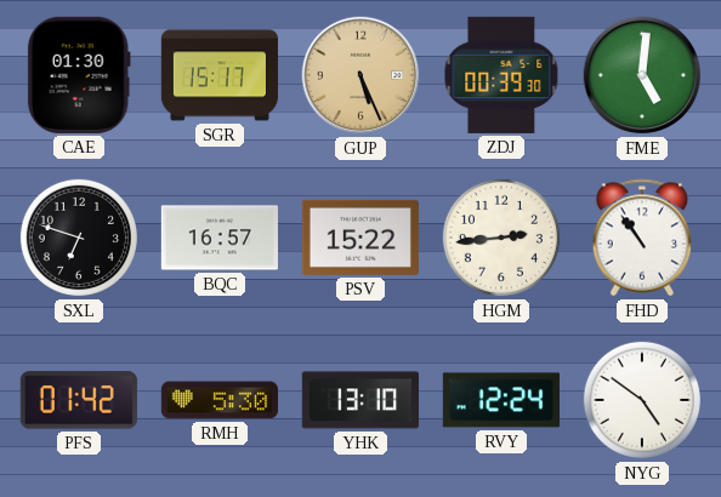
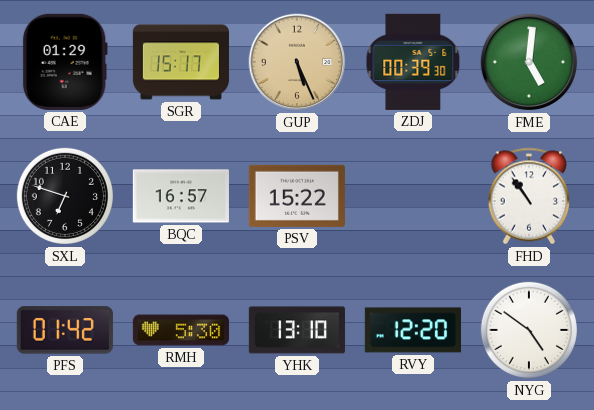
CAE: 01:30 -> 01:29
HGM: 2:44 -> none
RVY: 12:24 -> 12:20
